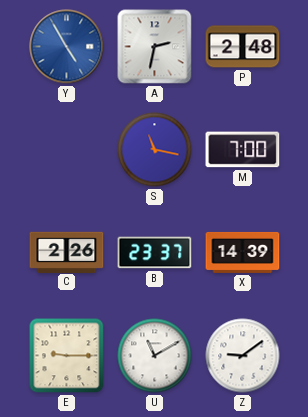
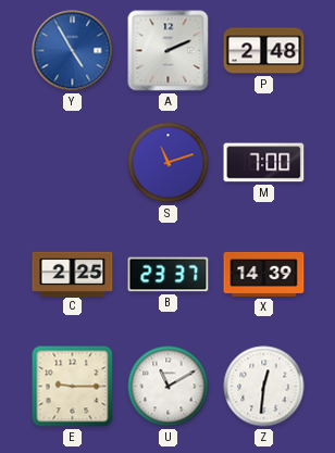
A: 2:32 -> 2:11
S: 11:17 -> 11:12
C: 2:26 -> 2:25
Z: 9:09 -> 12:31
